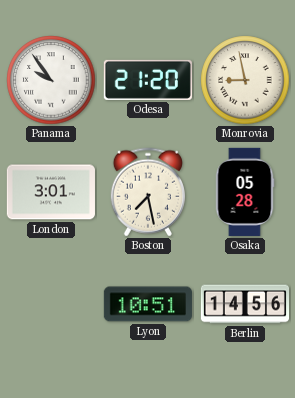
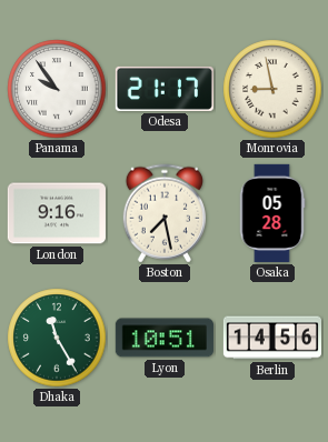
Odesa: 21:20 -> 21:17
London: 3:01 -> 9:16
Dhaka: none -> 11:25
